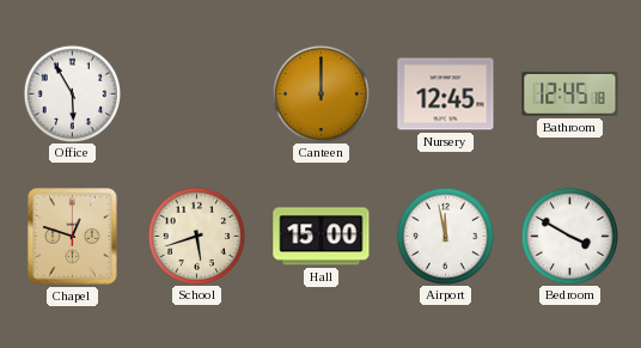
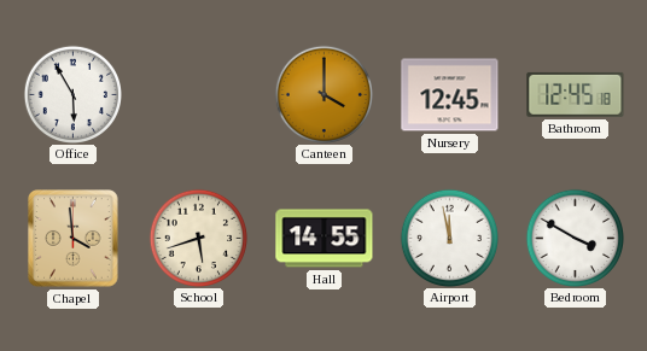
Canteen: 12:00 -> 4:00
Chapel: 12:48 -> 3:59
Hall: 15:00 -> 14:55
